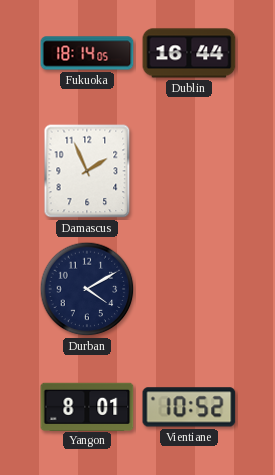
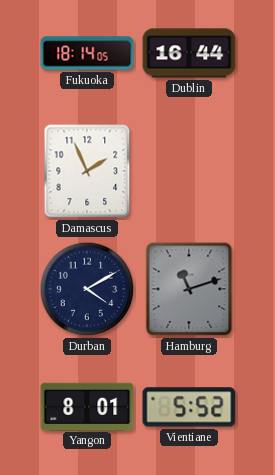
Hamburg: none -> 11:12
Vientiane: 10:52 -> 5:52
